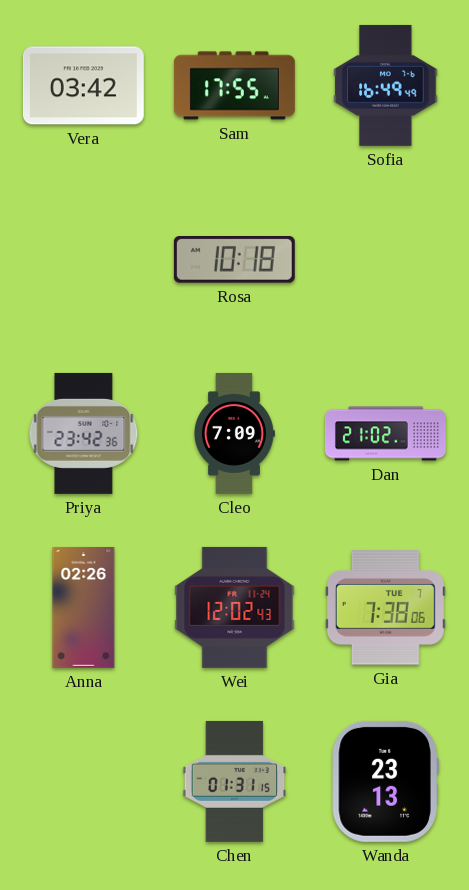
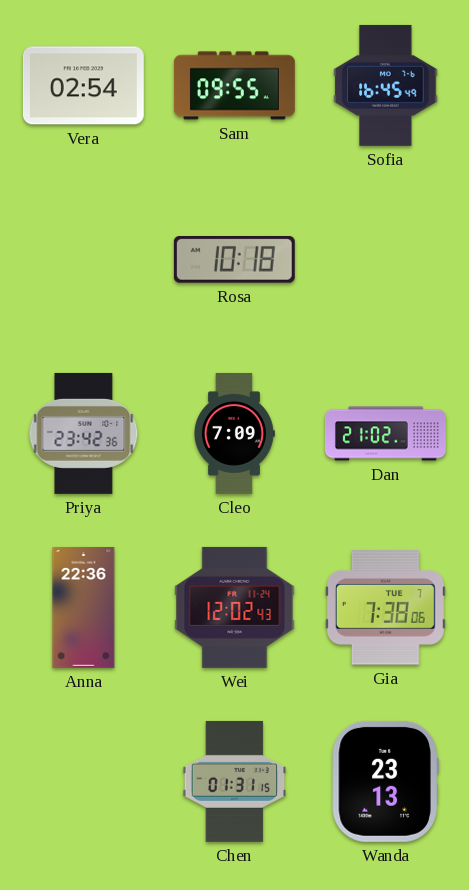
Vera: 03:42 -> 02:54
Sam: 17:55 -> 09:55
Sofia: 16:49 -> 16:45
Anna: 02:26 -> 22:36
